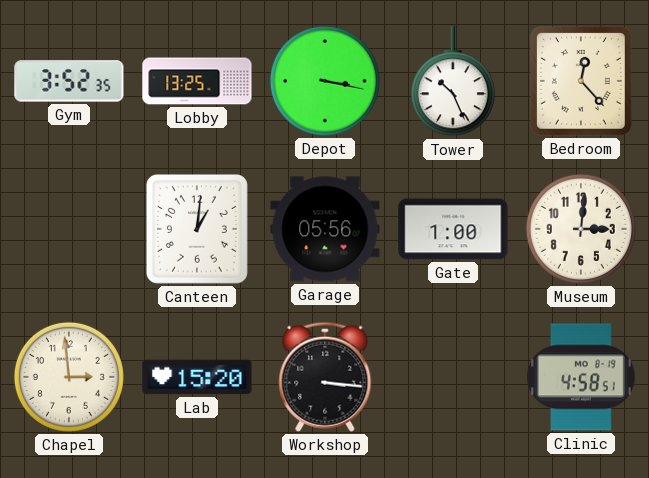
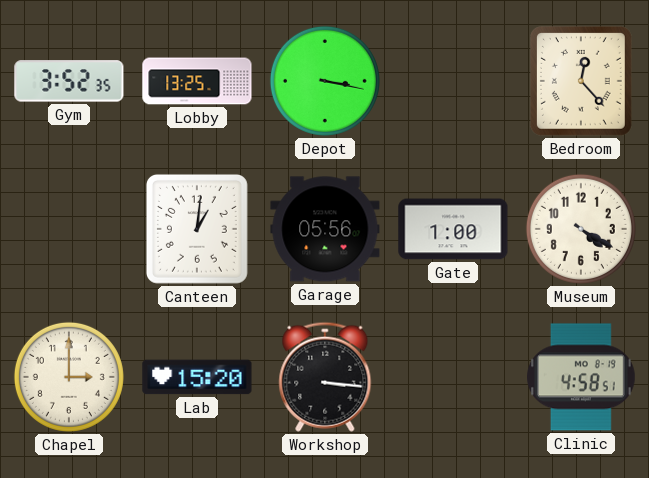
Tower: 10:26 -> none
Museum: 3:01 -> 4:20
Chapel: 2:59 -> 3:00
